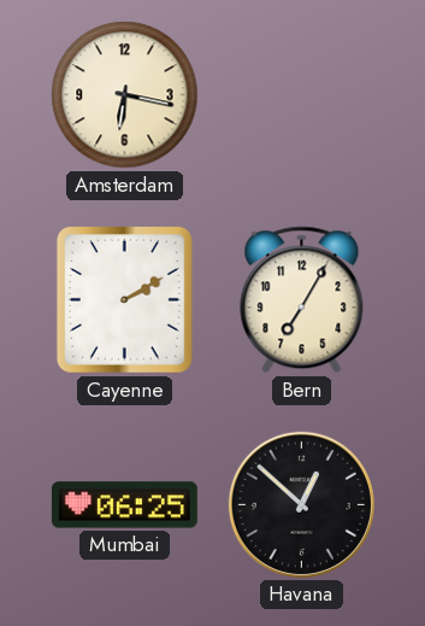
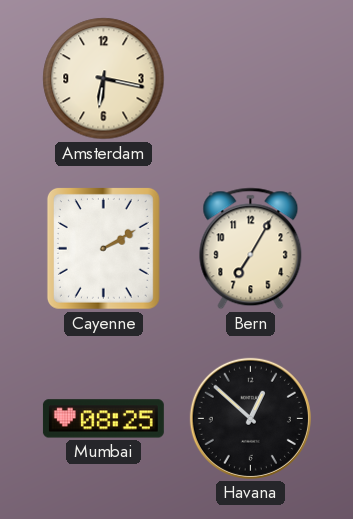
Mumbai: 06:25 -> 08:25
